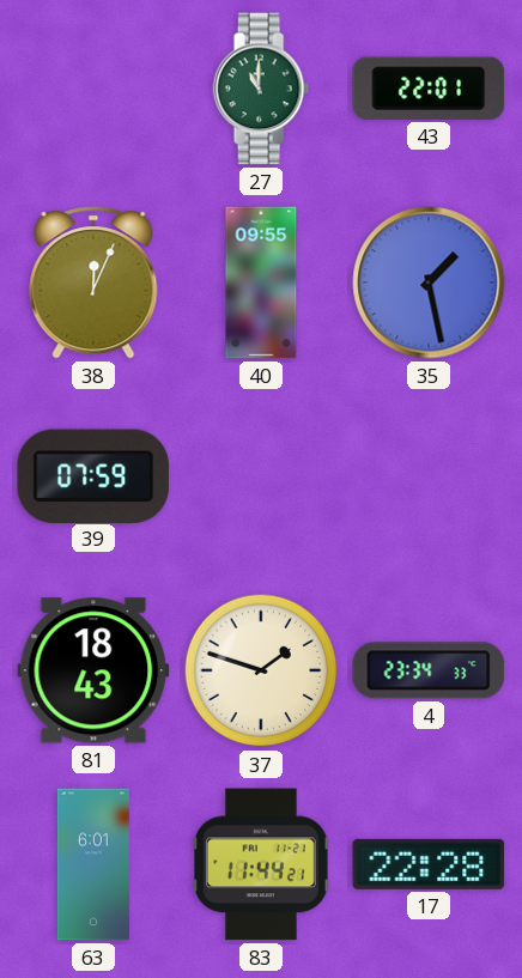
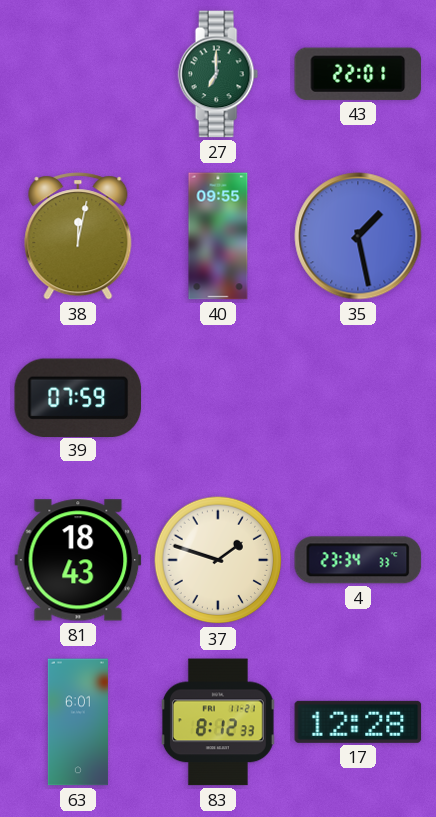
27: 11:00 -> 7:00
38: 12:04 -> 12:02
83: 11:44 -> 8:12
17: 22:28 -> 12:28
